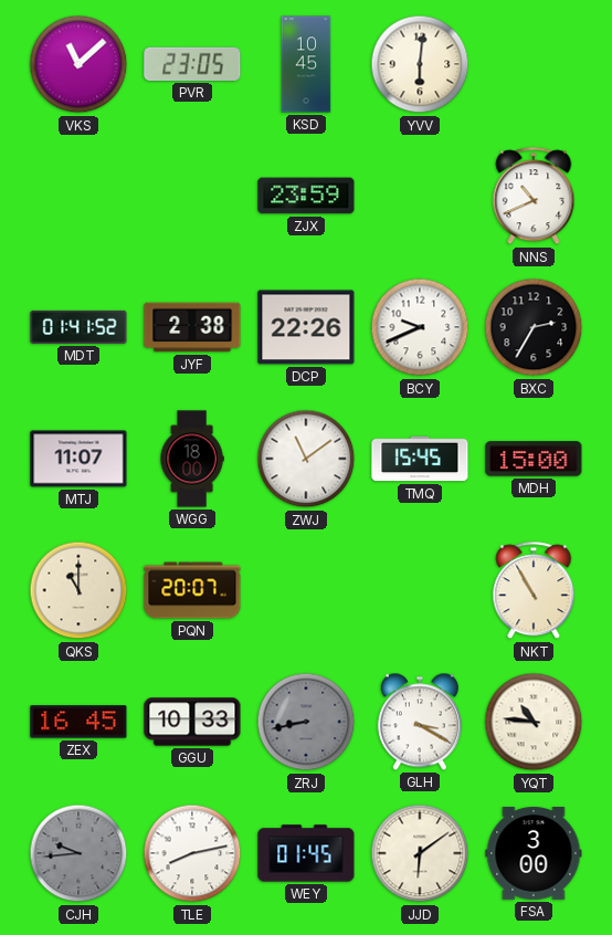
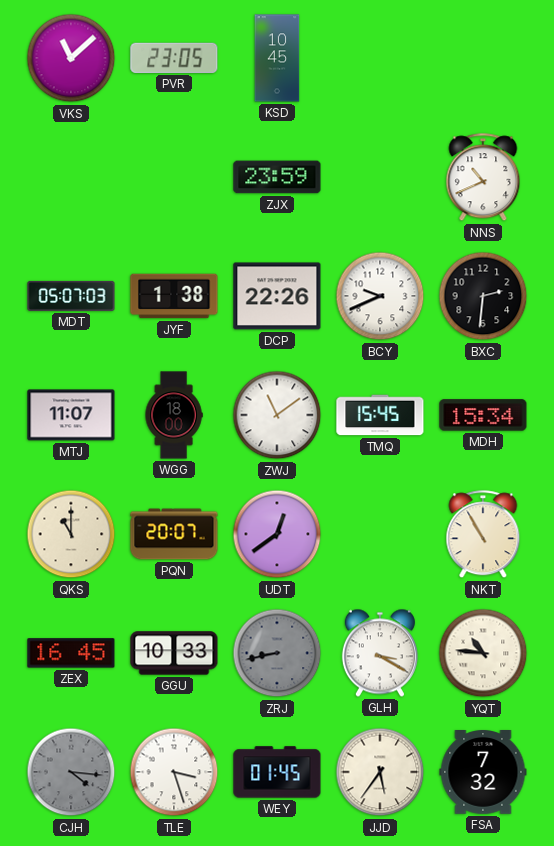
YVV: 6:01 -> none
MDT: 01:41 -> 05:07
JYF: 2:38 -> 1:38
BXC: 2:35 -> 2:31
MDH: 15:00 -> 15:34
UDT: none -> 12:39
CJH: 9:44 -> 4:16
TLE: 8:13 -> 3:27
JJD: 6:09 -> 5:36
FSA: 3:00 -> 7:32
